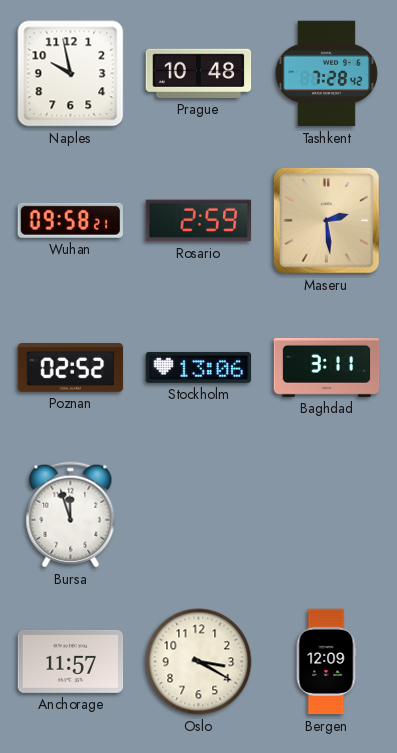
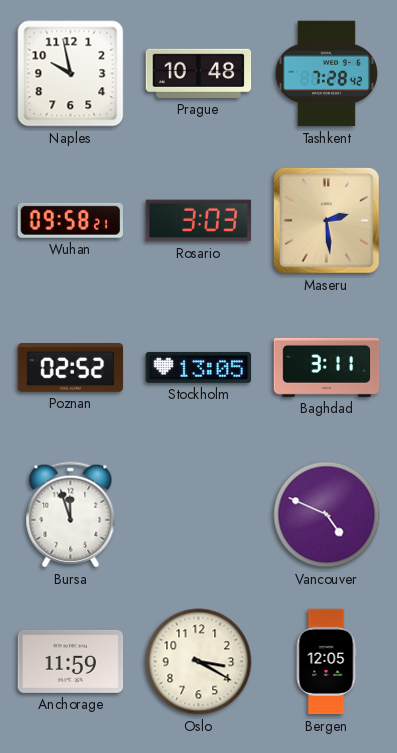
Rosario: 2:59 -> 3:03
Stockholm: 13:06 -> 13:05
Vancouver: none -> 4:49
Anchorage: 11:57 -> 11:59
Bergen: 12:09 -> 12:05
